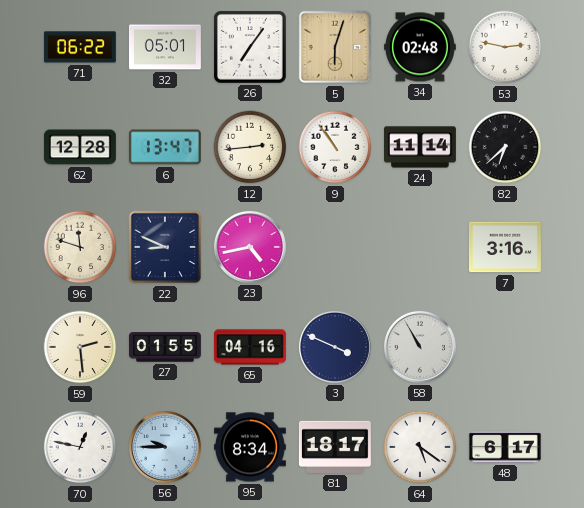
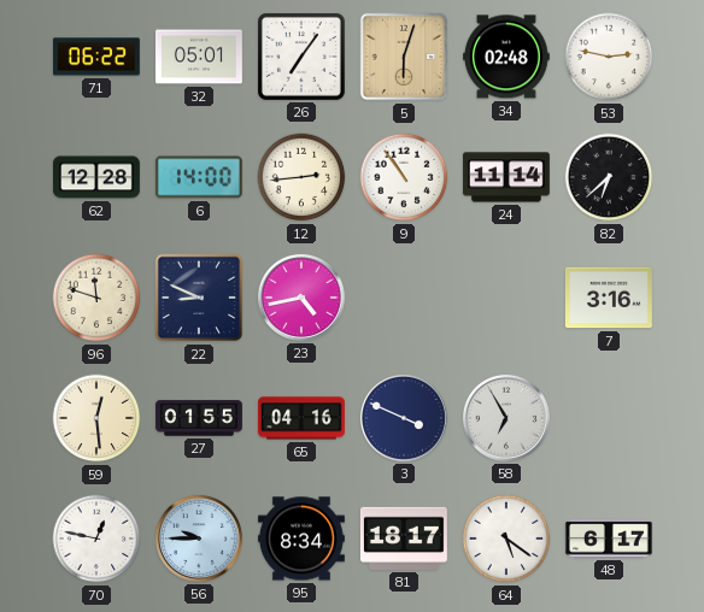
6: 13:47 -> 14:00
59: 2:29 -> 12:29
58: 10:55 -> 6:55
